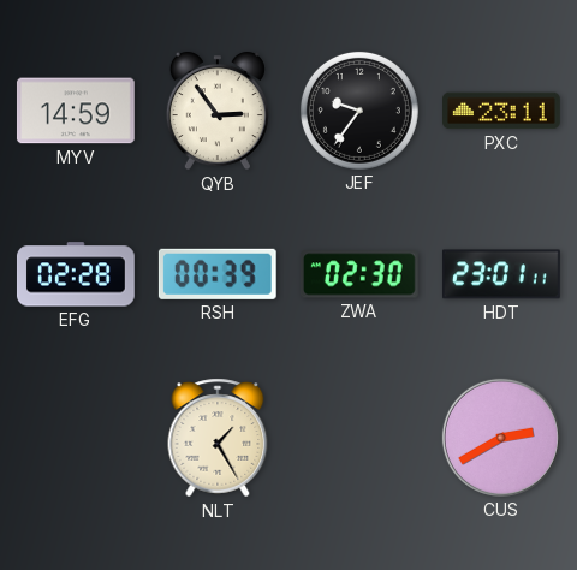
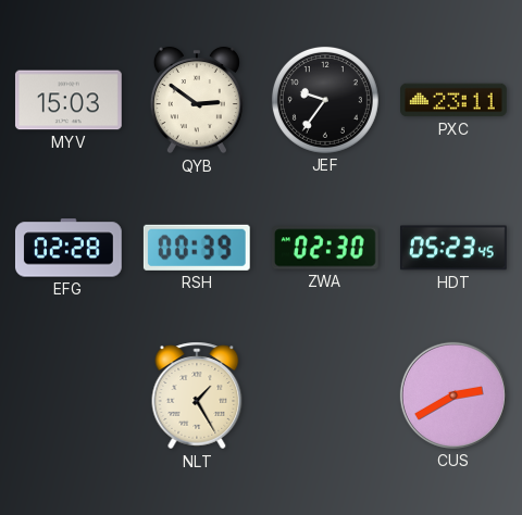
MYV: 14:59 -> 15:03
QYB: 2:54 -> 2:51
HDT: 23:01 -> 05:23
